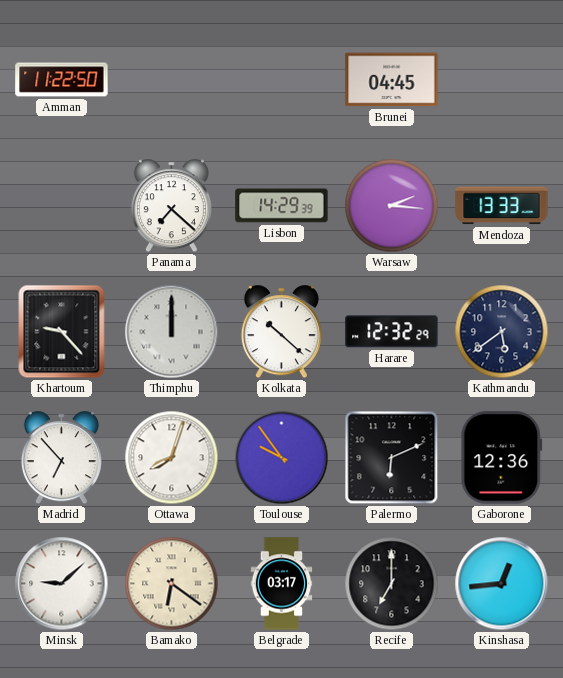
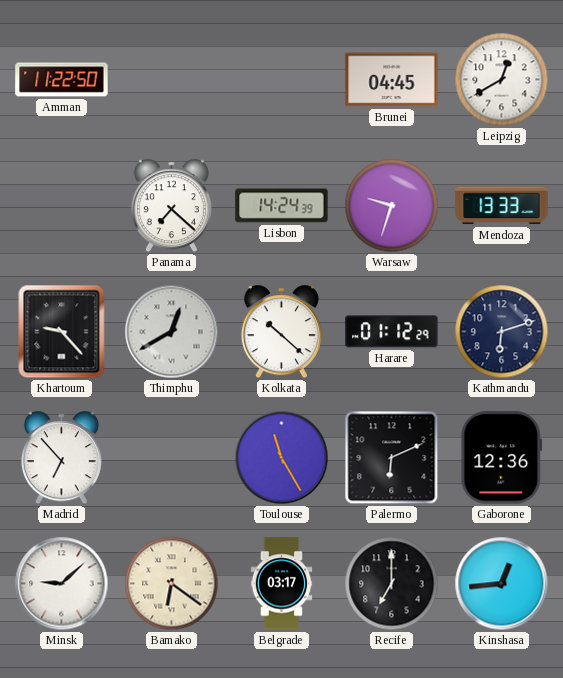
Leipzig: none -> 12:40
Lisbon: 14:29 -> 14:24
Warsaw: 2:16 -> 9:33
Thimphu: 12:00 -> 12:40
Harare: 12:32 -> 01:12
Kathmandu: 5:39 -> 6:12
Ottawa: 8:03 -> none
Toulouse: 9:54 -> 11:25
